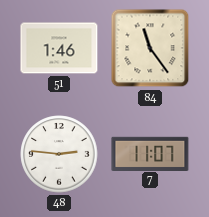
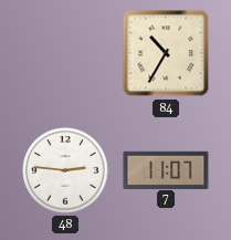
51: 1:46 -> none
84: 11:24 -> 10:35
